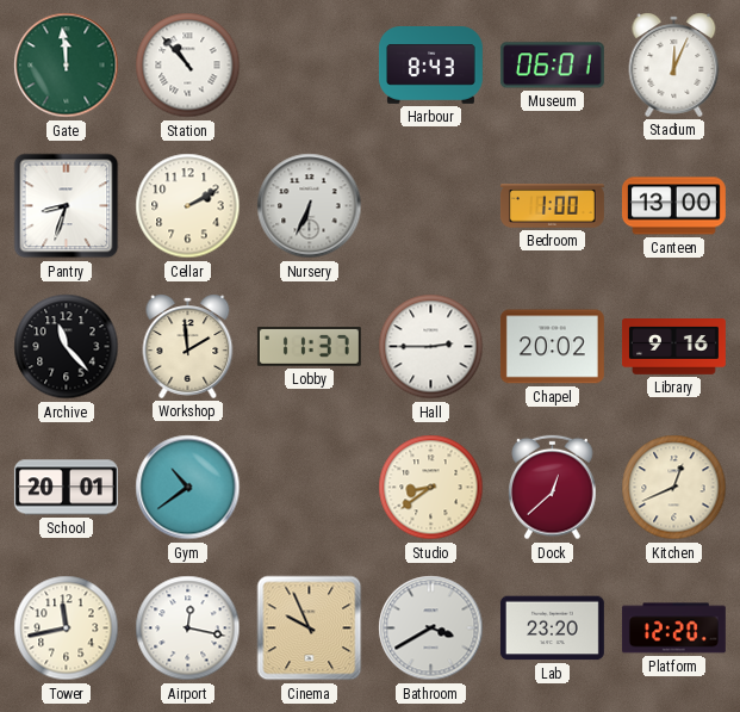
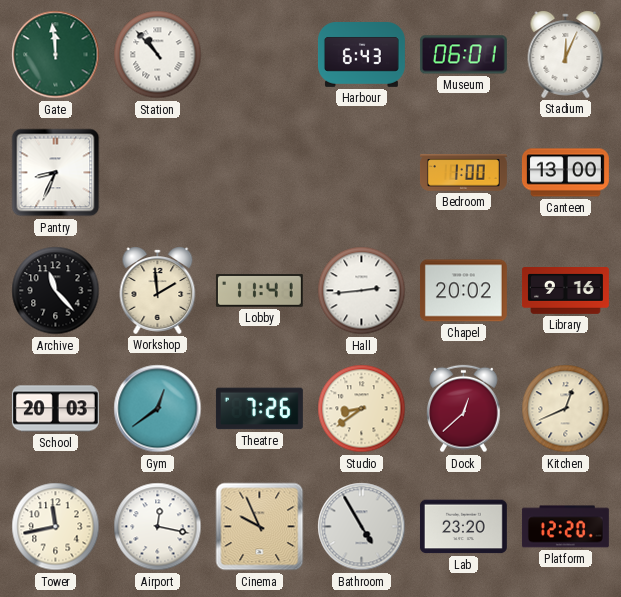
Harbour: 8:43 -> 6:43
Pantry: 8:33 -> 8:34
Cellar: 2:10 -> none
Nursery: 6:34 -> none
Lobby: 11:37 -> 11:41
Hall: 2:45 -> 2:44
School: 20:01 -> 20:03
Gym: 10:39 -> 12:39
Theatre: none -> 7:26
Bathroom: 3:40 -> 4:55
